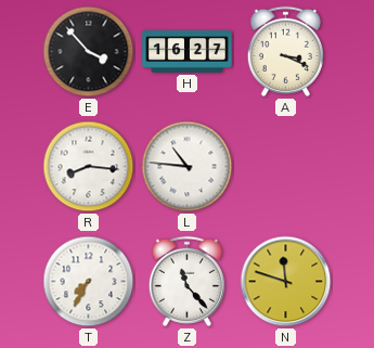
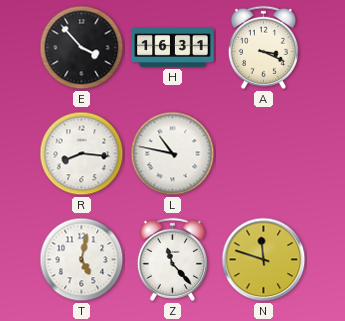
H: 16:27 -> 16:31
L: 10:46 -> 10:47
T: 7:35 -> 5:02
